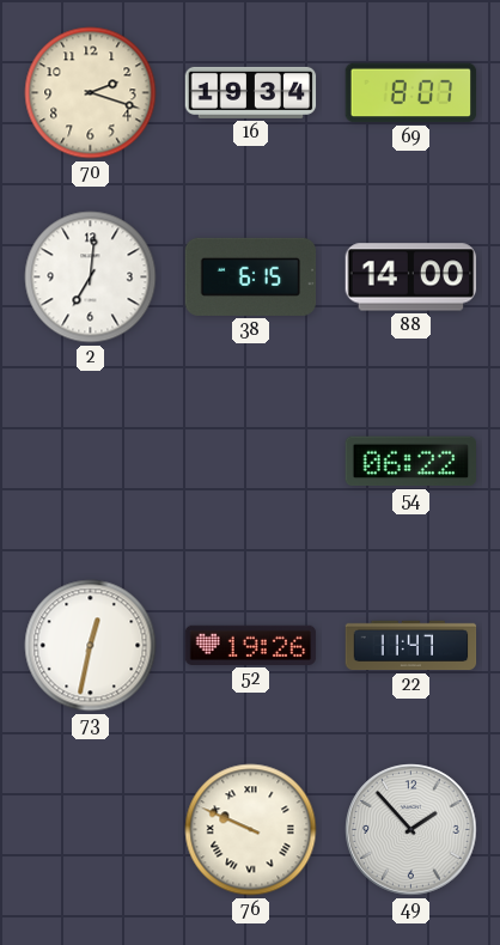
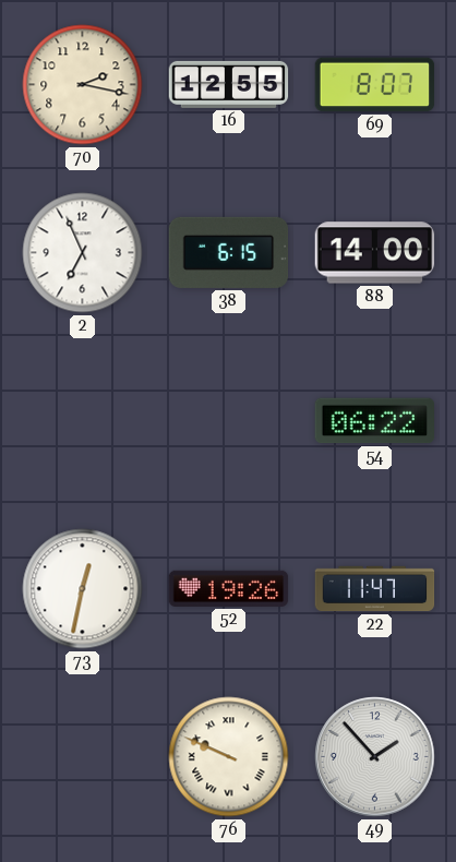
70: 2:18 -> 2:17
16: 19:34 -> 12:55
2: 7:01 -> 6:56
